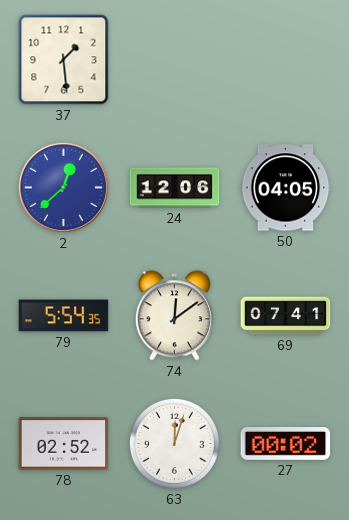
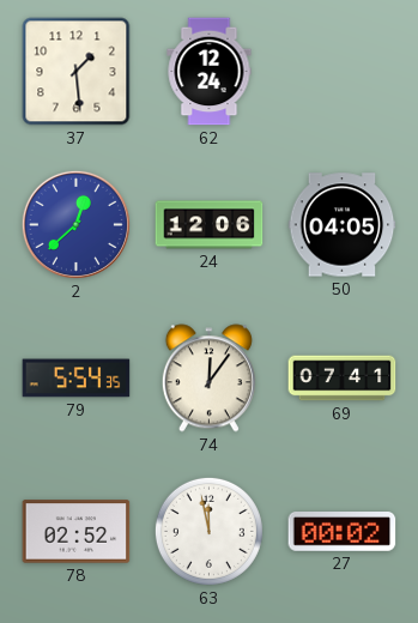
62: none -> 12:24
74: 12:09 -> 12:06
63: 12:03 -> 11:58
